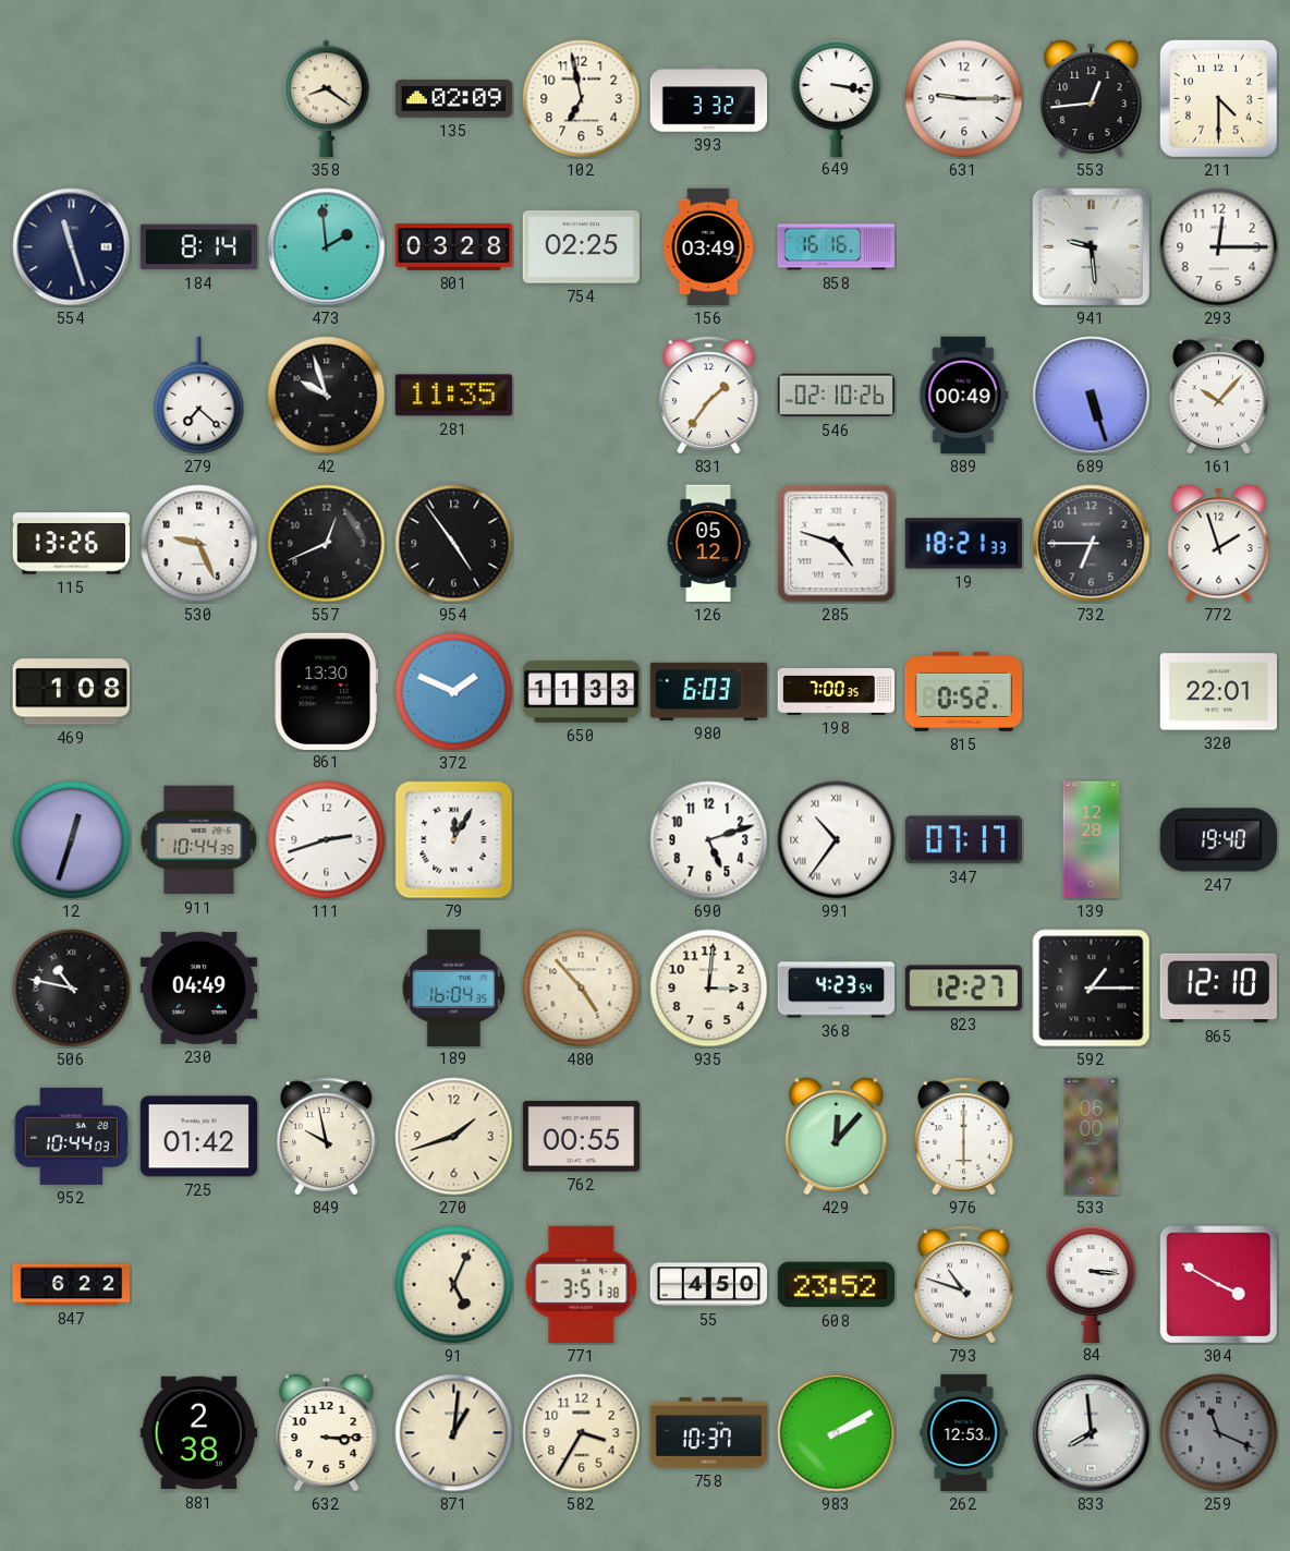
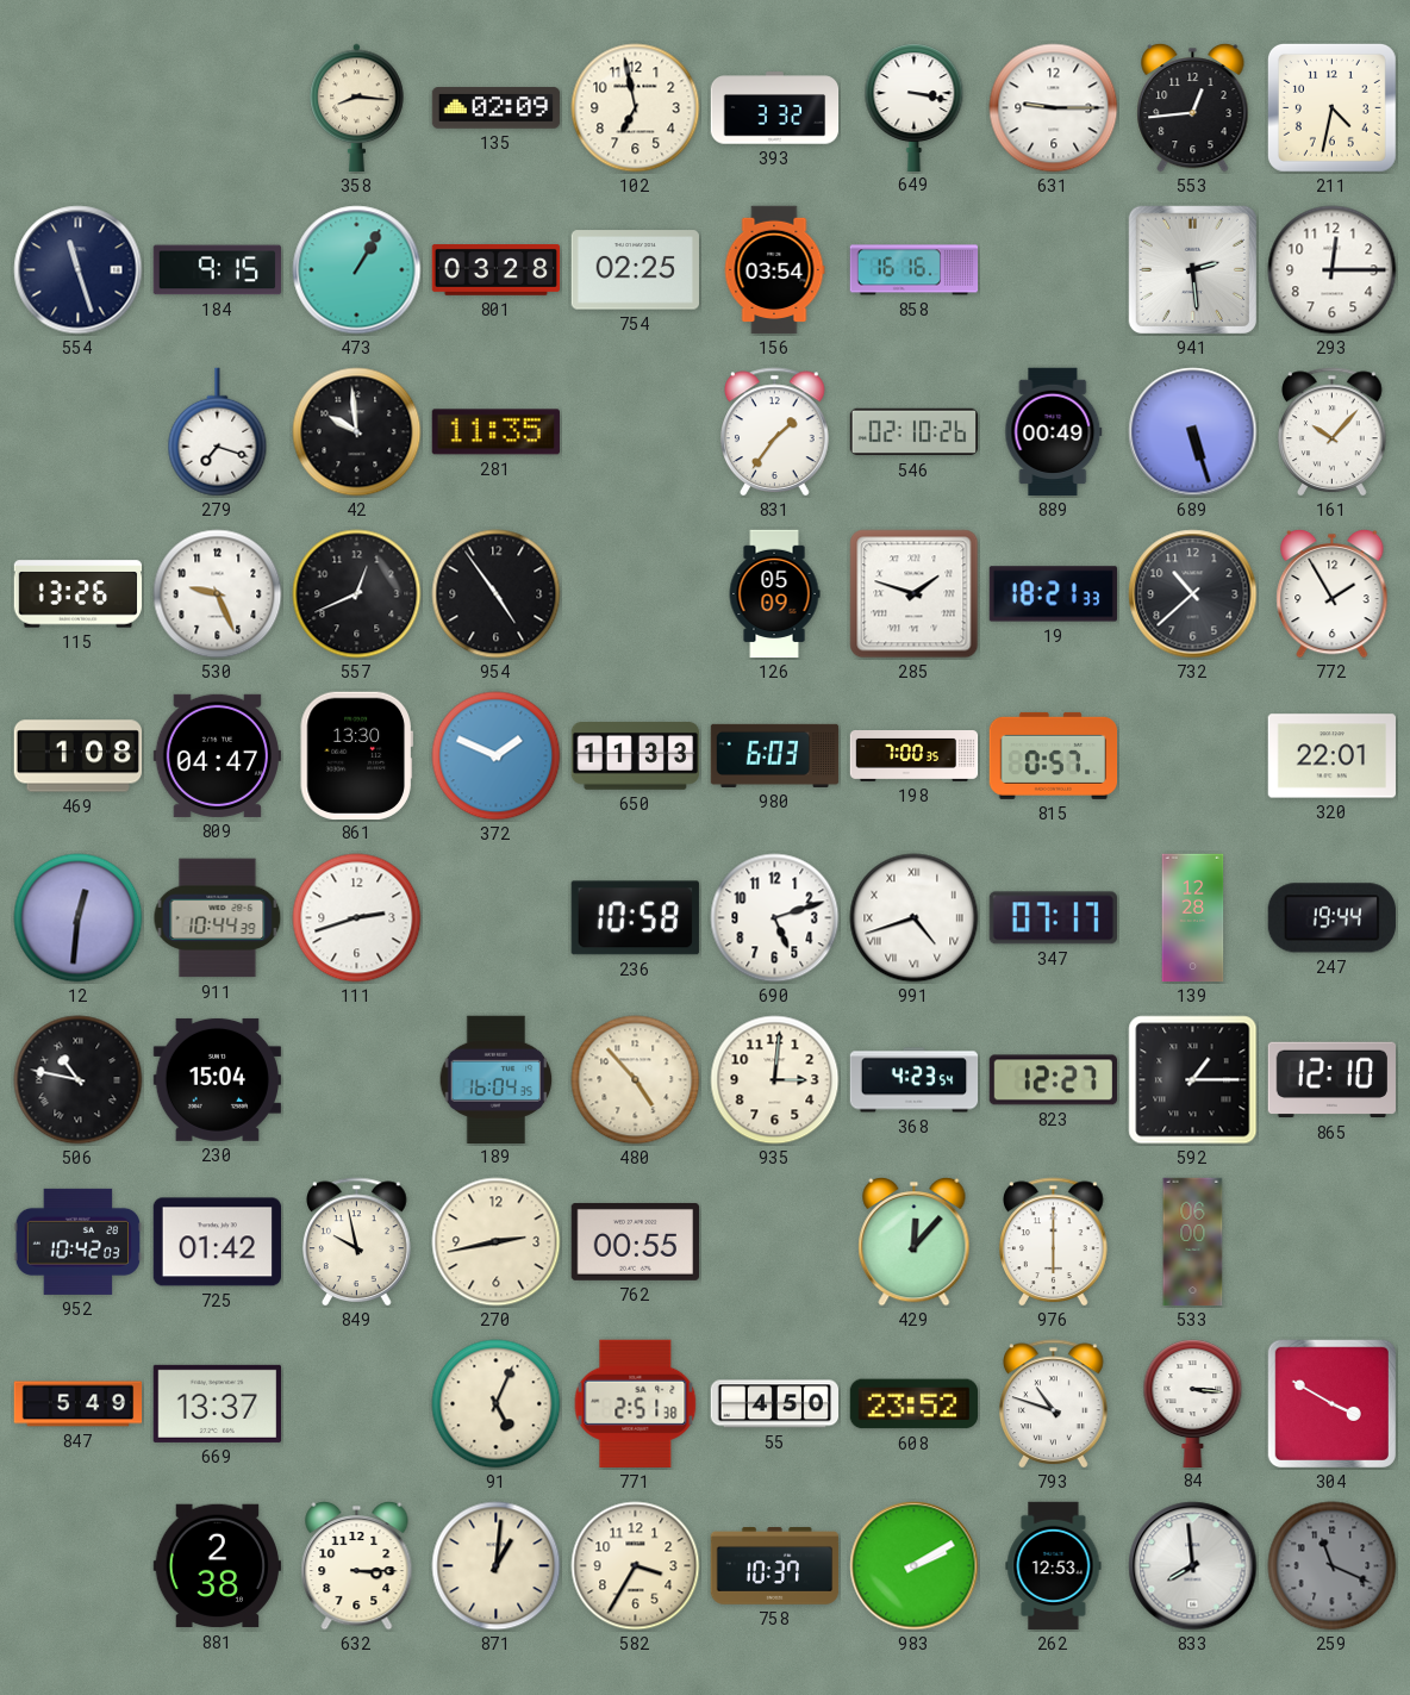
358: 8:21 -> 8:16
211: 4:30 -> 4:32
184: 8:14 -> 9:15
473: 1:59 -> 1:05
156: 03:49 -> 03:54
941: 9:29 -> 2:29
279: 7:22 -> 7:18
42: 9:57 -> 9:59
126: 05:12 -> 05:09
285: 4:48 -> 1:48
732: 6:45 -> 10:38
772: 1:57 -> 1:55
809: none -> 04:47
815: 0:52 -> 0:57
12: 12:33 -> 12:31
79: 12:05 -> none
236: none -> 10:58
991: 10:36 -> 4:42
247: 19:40 -> 19:44
230: 04:49 -> 15:04
952: 10:44 -> 10:42
270: 1:42 -> 2:43
847: 6:22 -> 5:49
669: none -> 13:37
771: 3:51 -> 2:51
